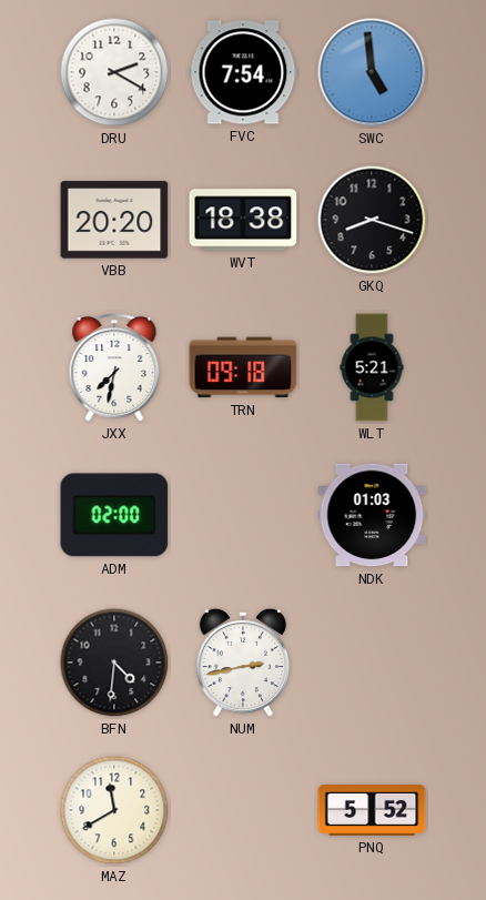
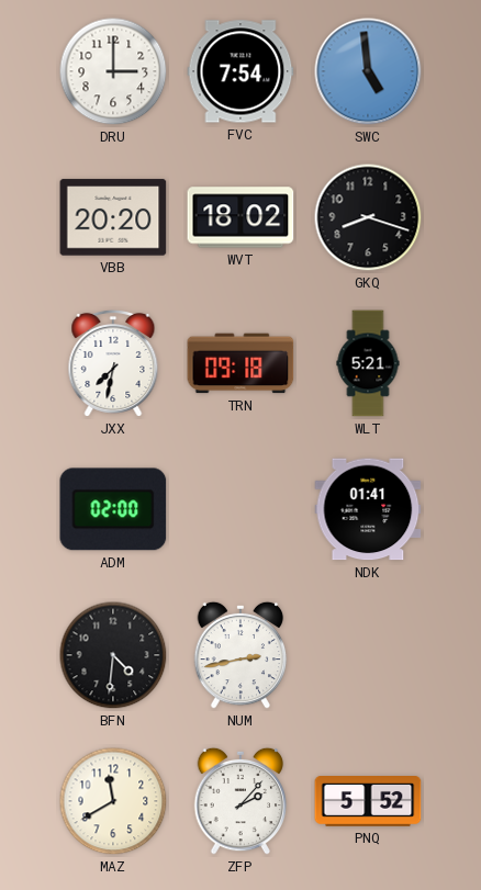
DRU: 2:20 -> 3:00
WVT: 18:38 -> 18:02
NDK: 01:03 -> 01:41
ZFP: none -> 2:07
